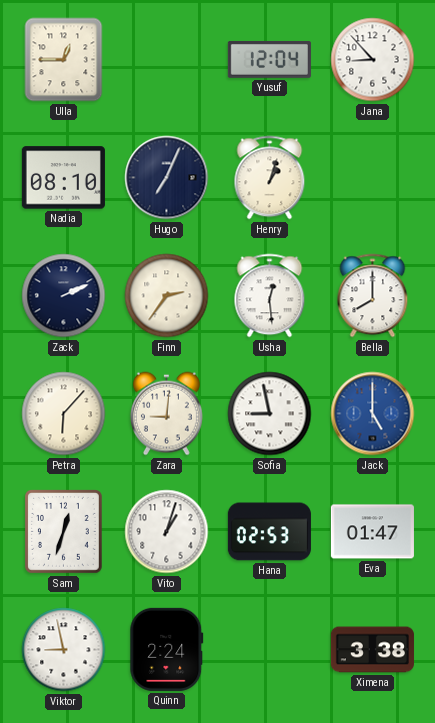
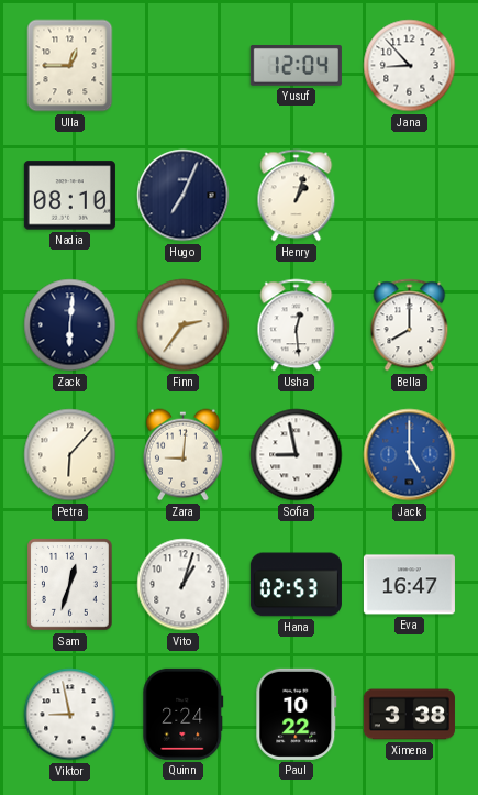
Zack: 2:11 -> 6:01
Eva: 01:47 -> 16:47
Paul: none -> 10:22
